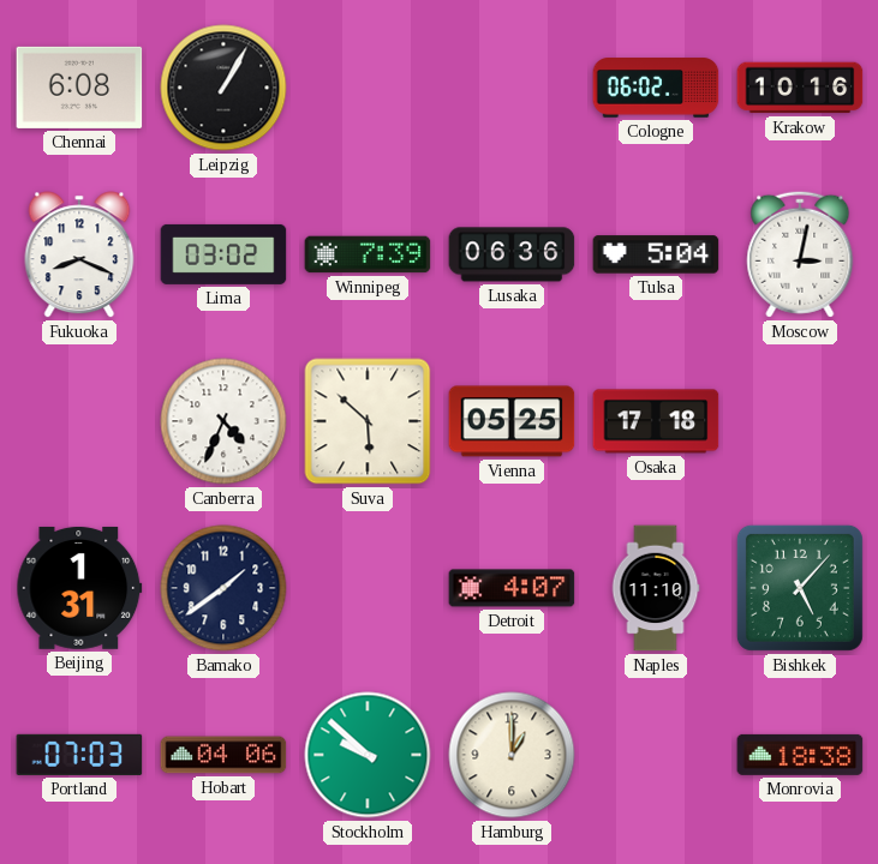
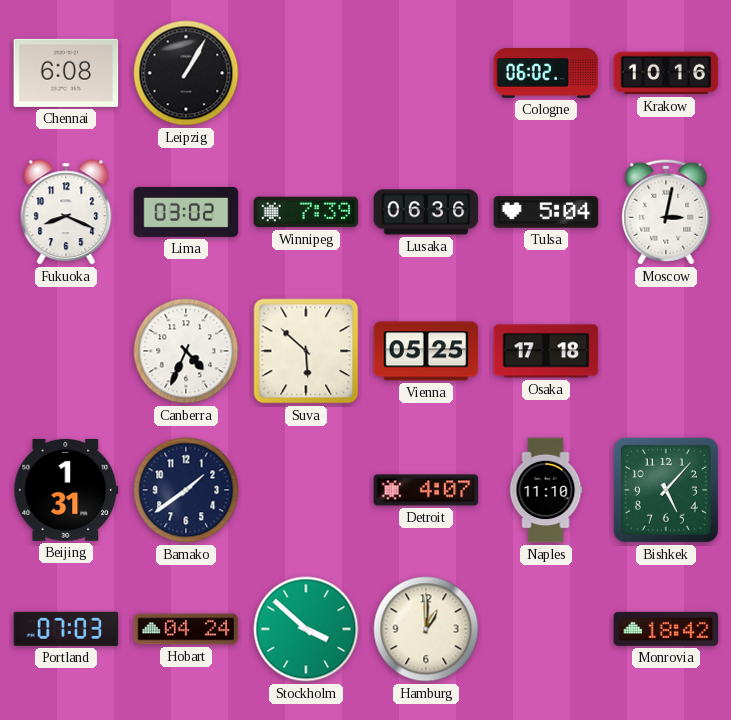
Hobart: 04:06 -> 04:24
Stockholm: 9:52 -> 3:52
Monrovia: 18:38 -> 18:42
